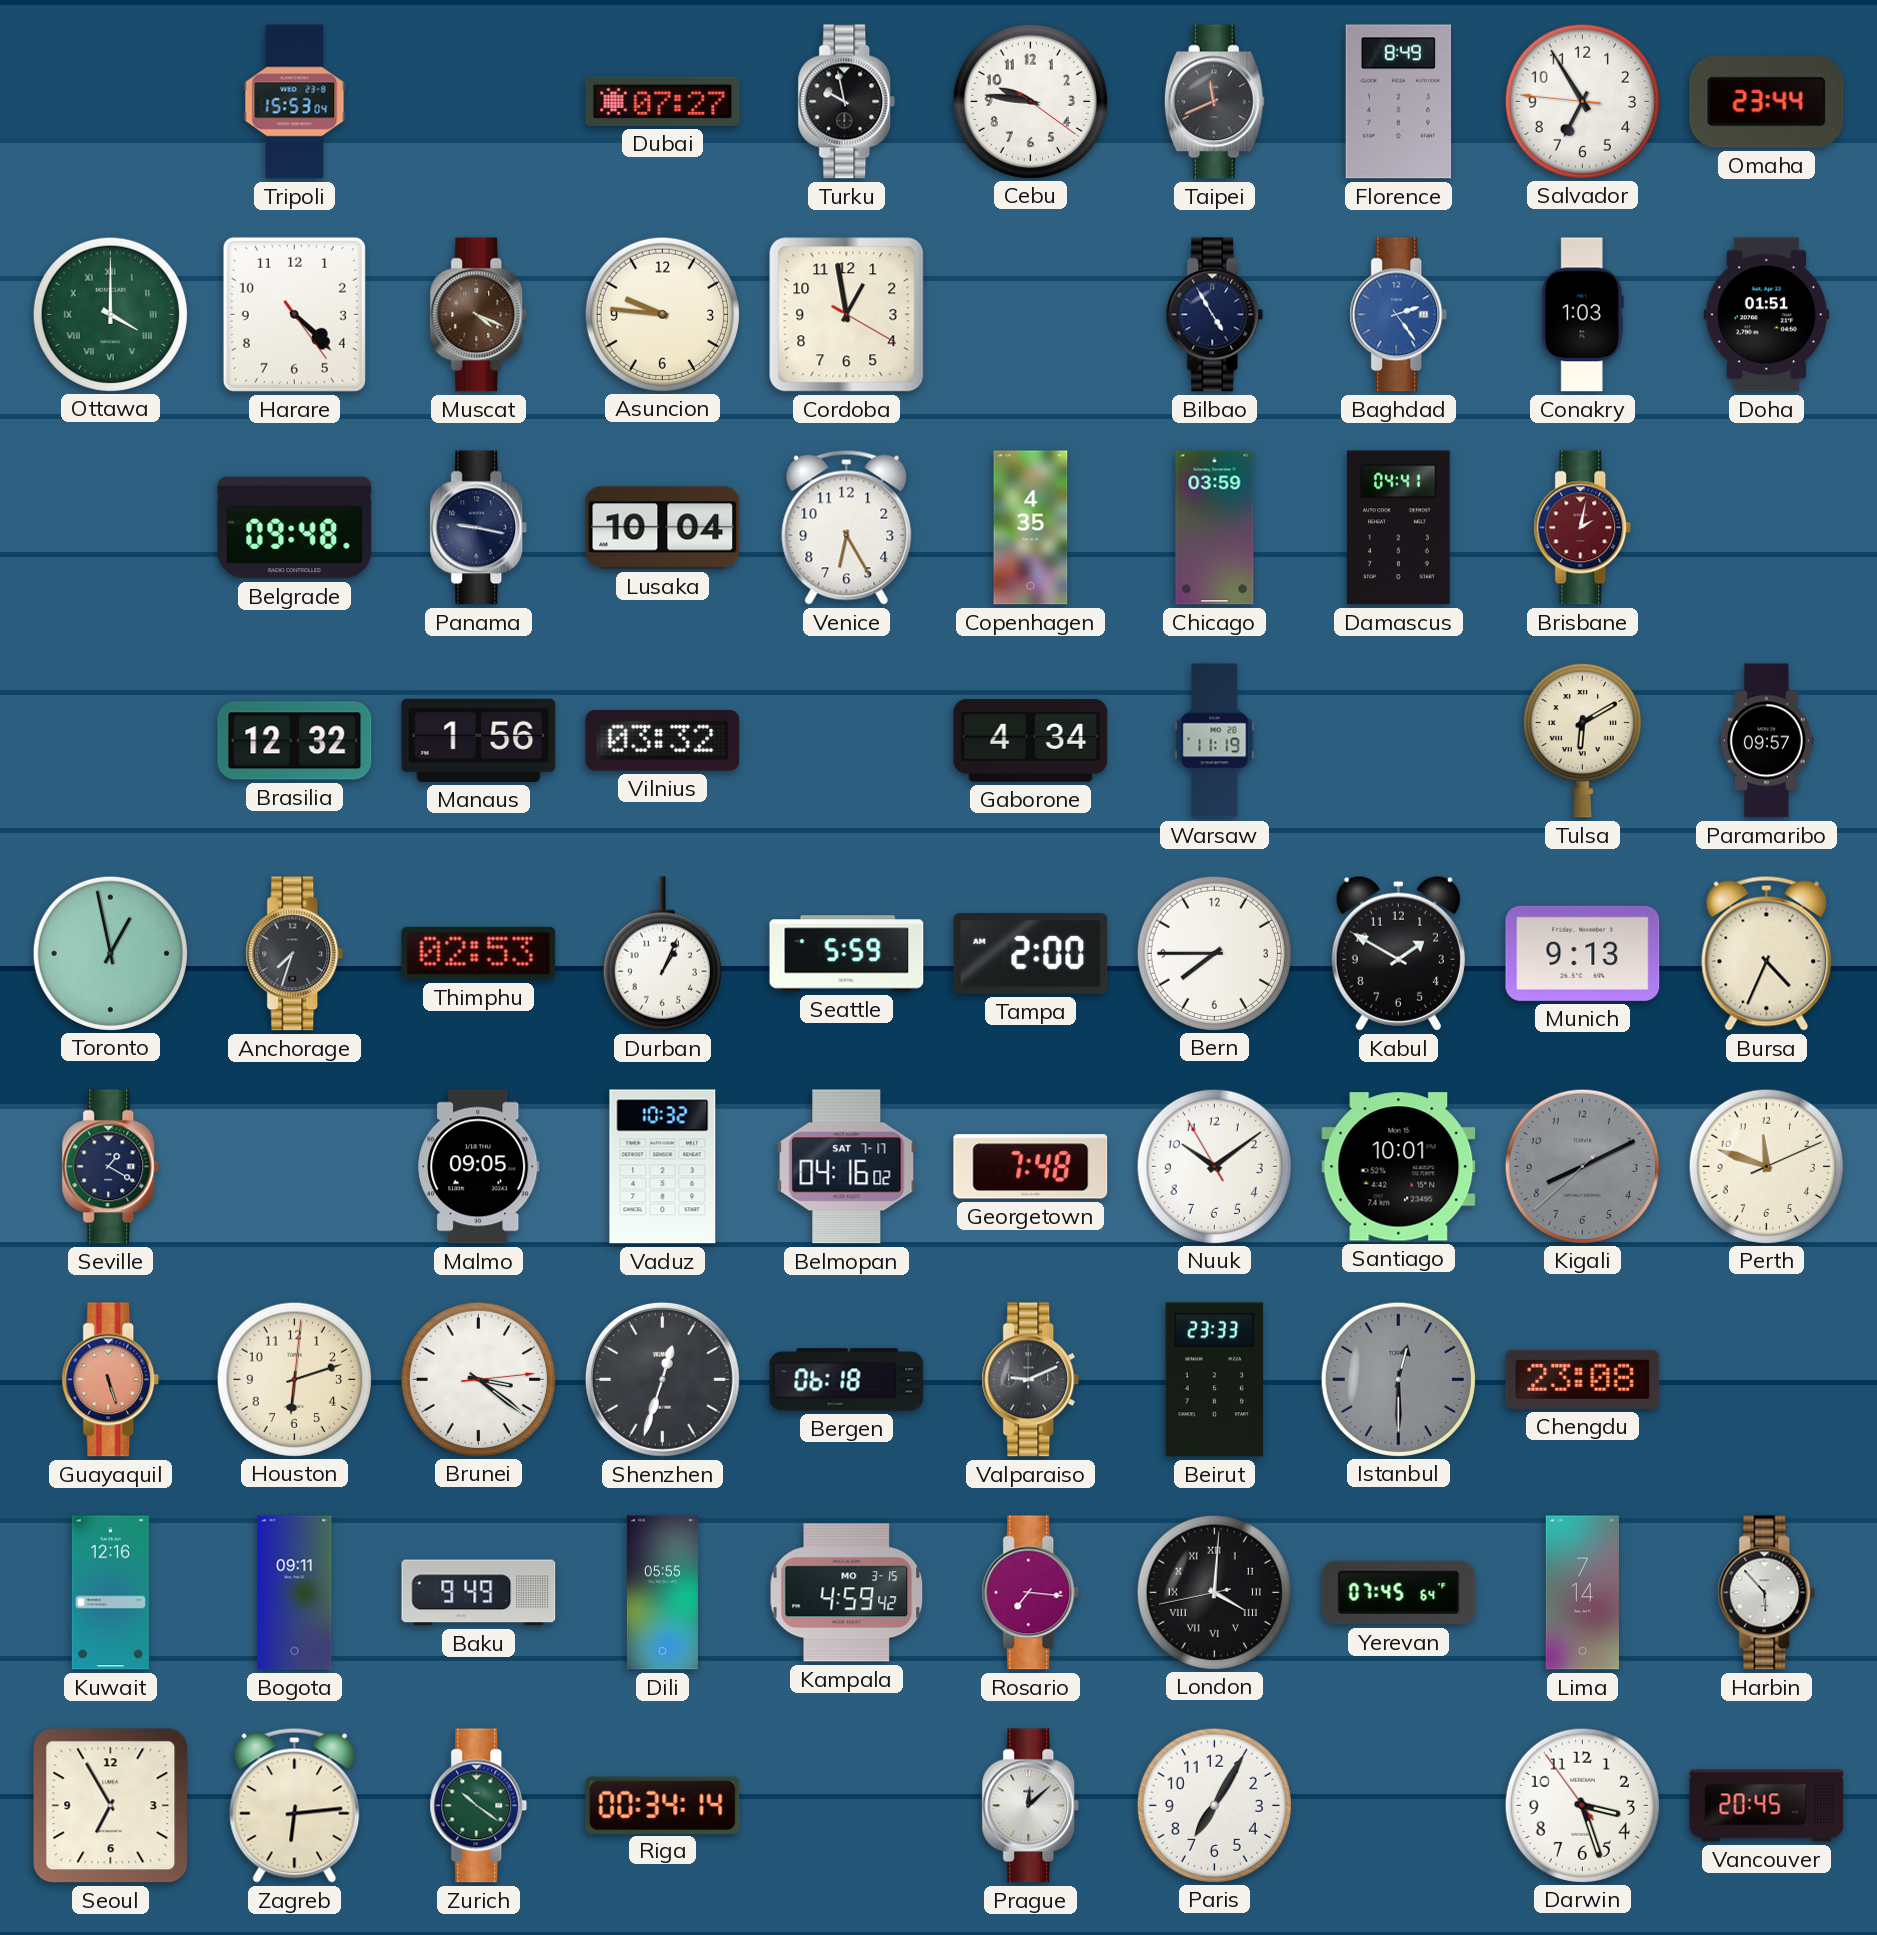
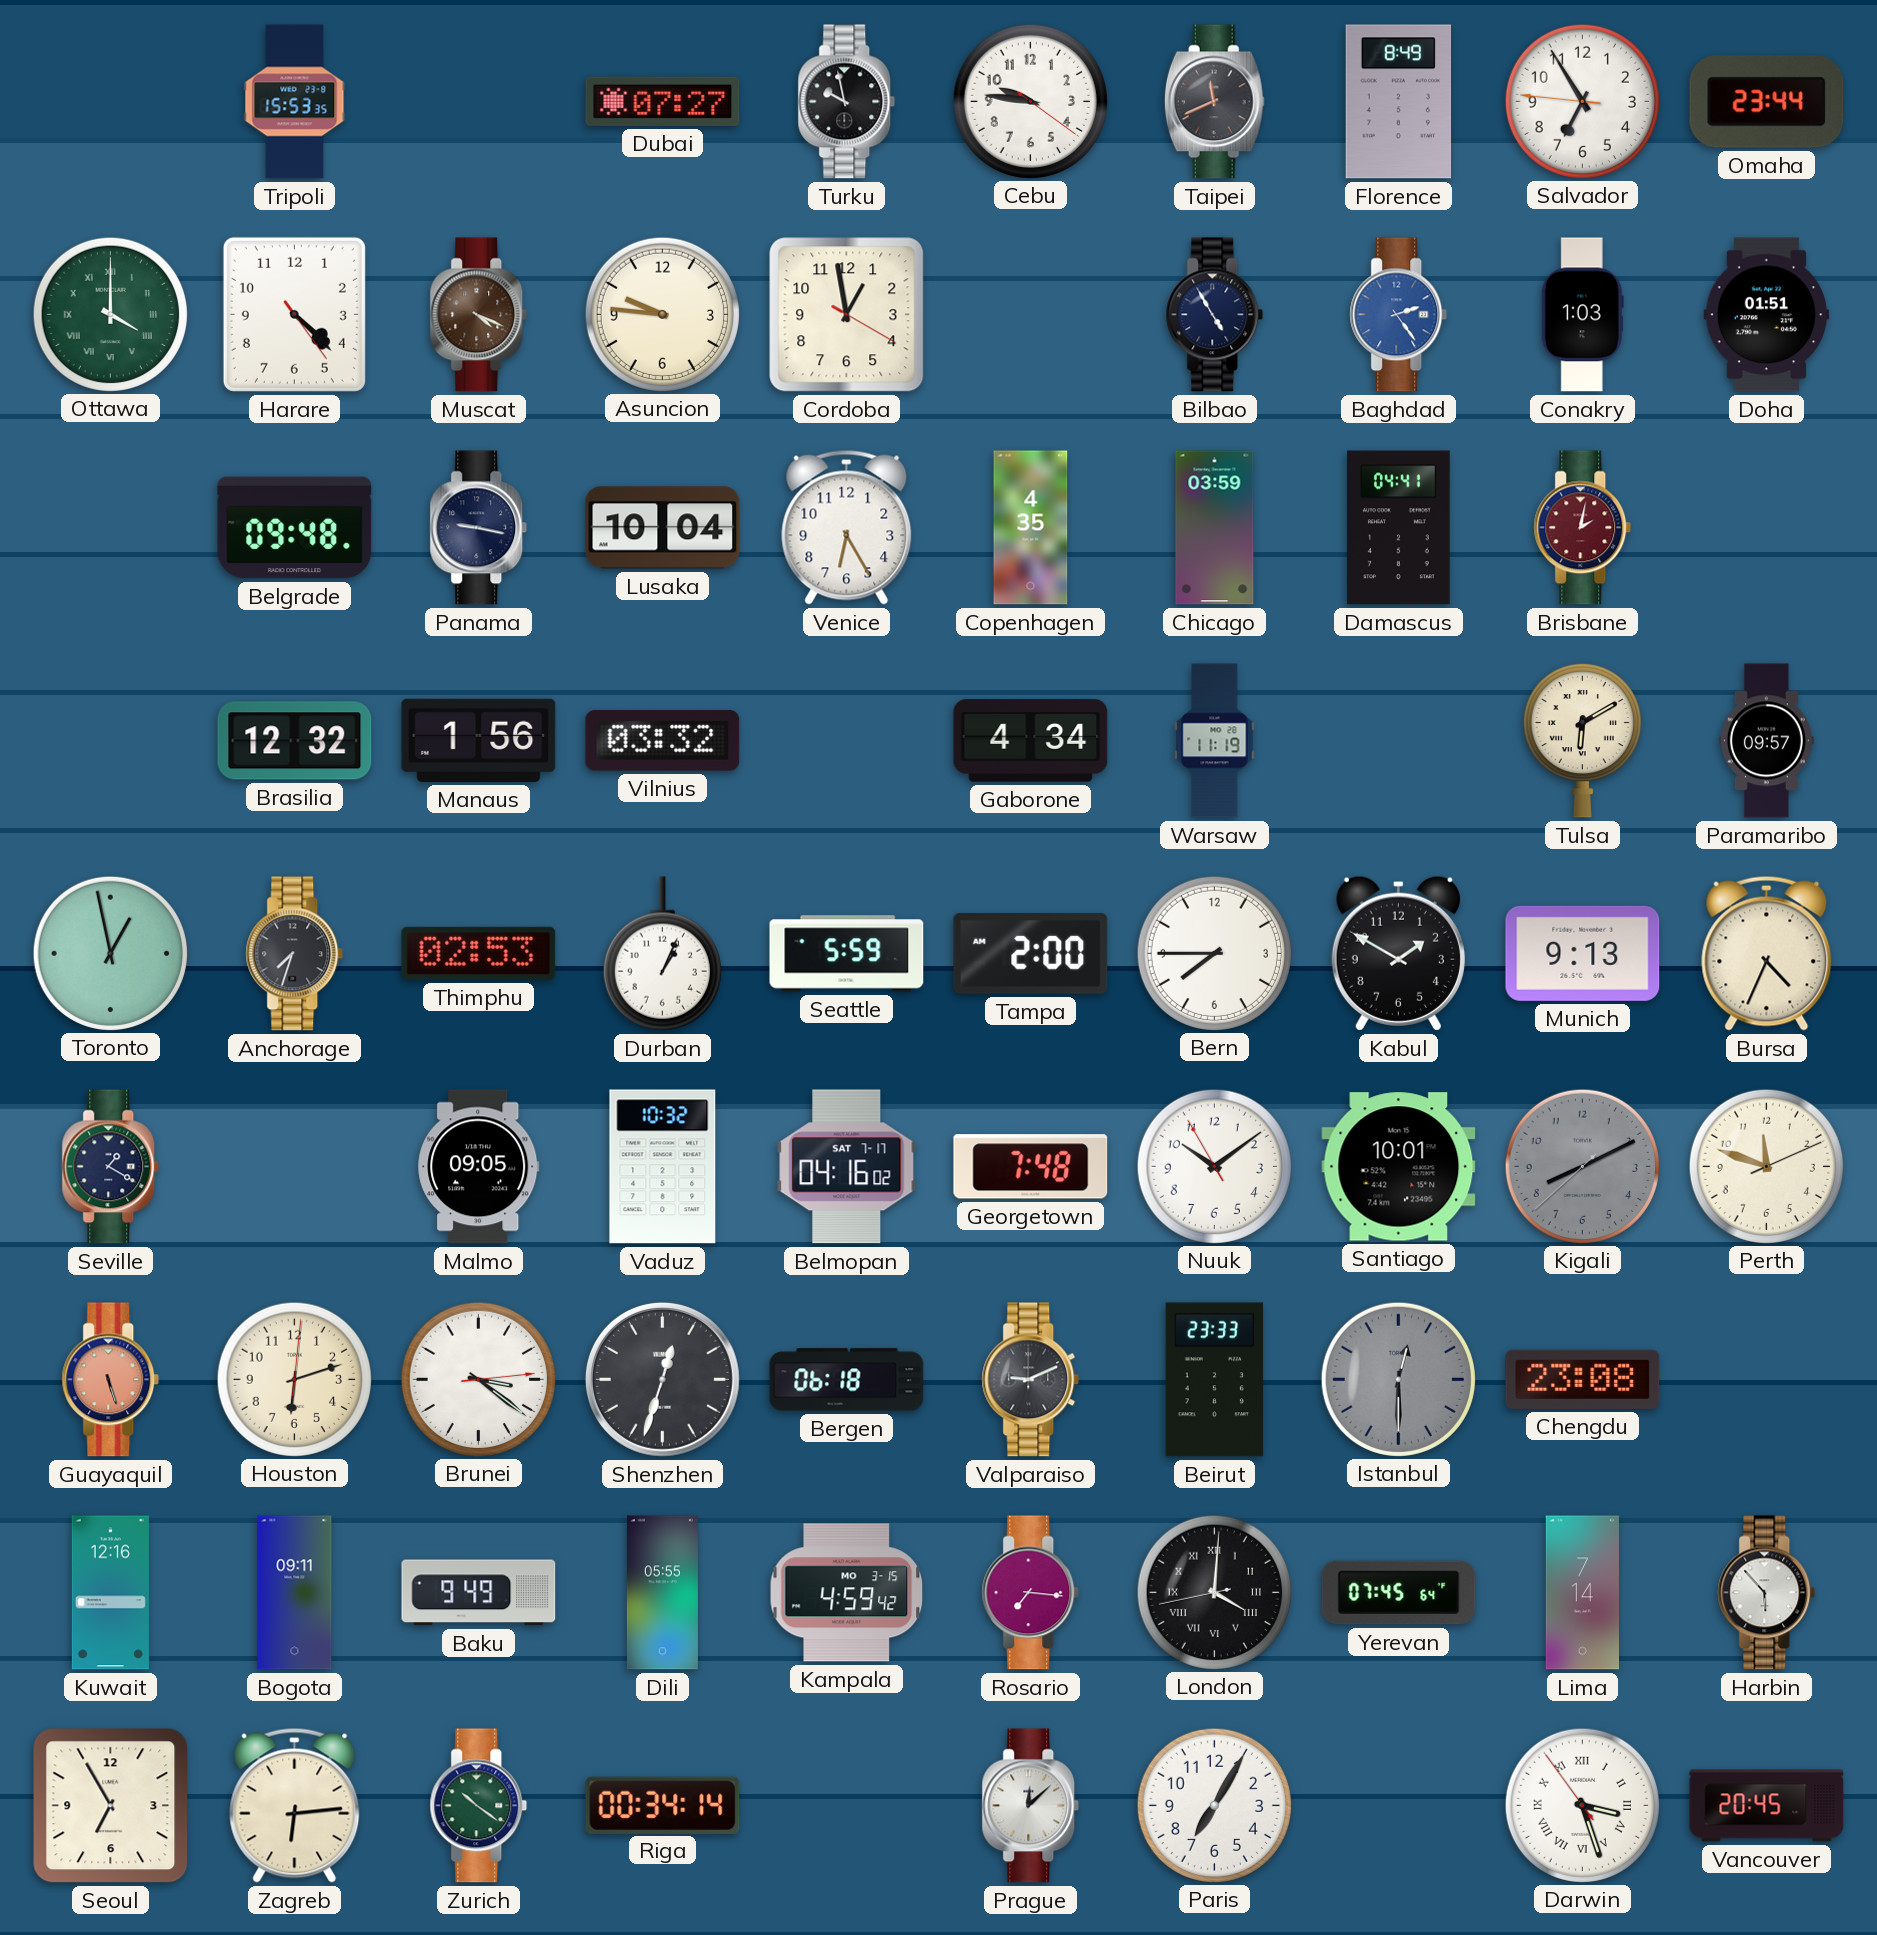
Tripoli: 15:53:04 -> 15:53:35
Darwin numerals: Arabic -> Roman
